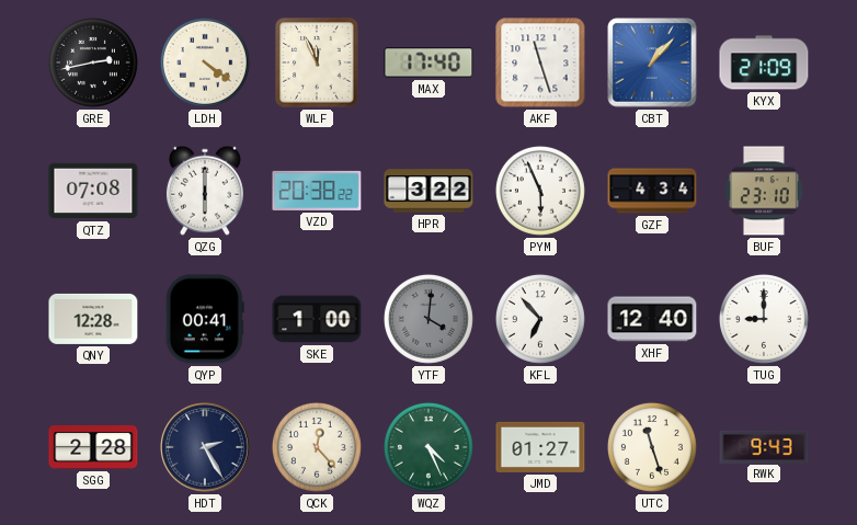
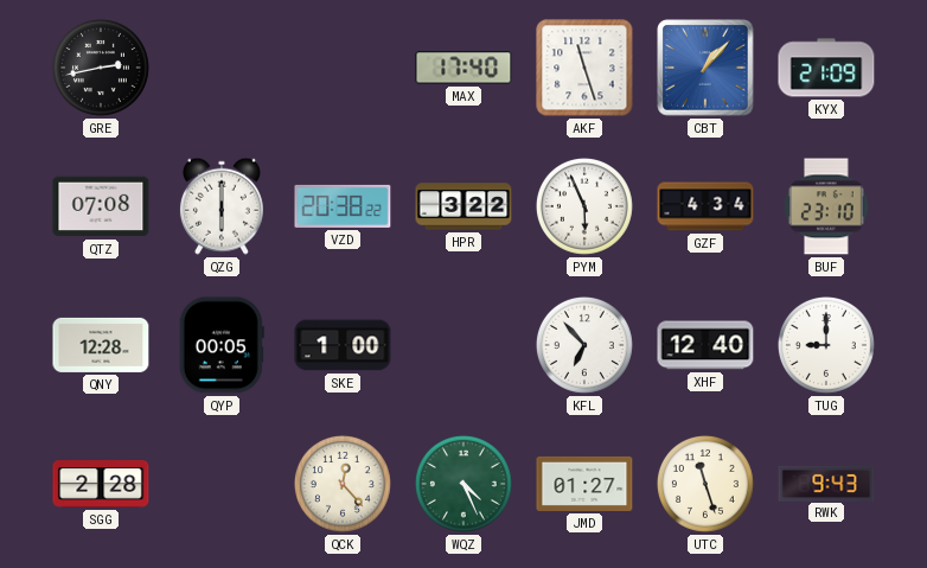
LDH: 4:21 -> none
WLF: 11:56 -> none
QYP: 00:41 -> 00:05
YTF: 4:01 -> none
HDT: 2:25 -> none
